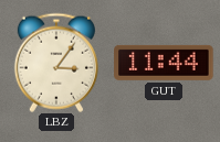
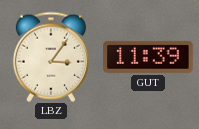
GUT: 11:44 -> 11:39
